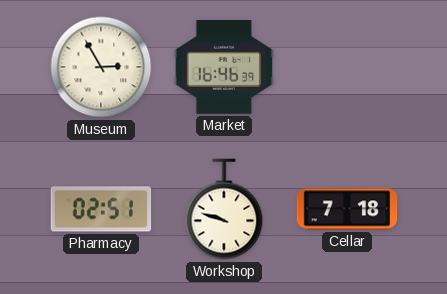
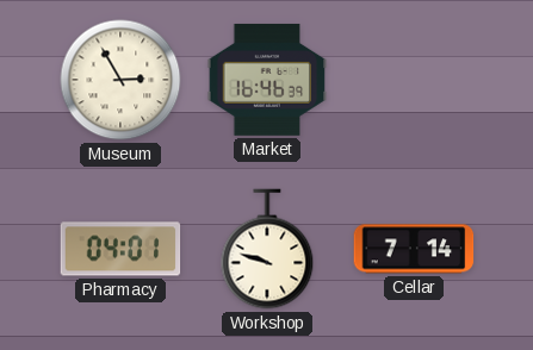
Pharmacy: 02:51 -> 04:01
Cellar: 7:18 -> 7:14
